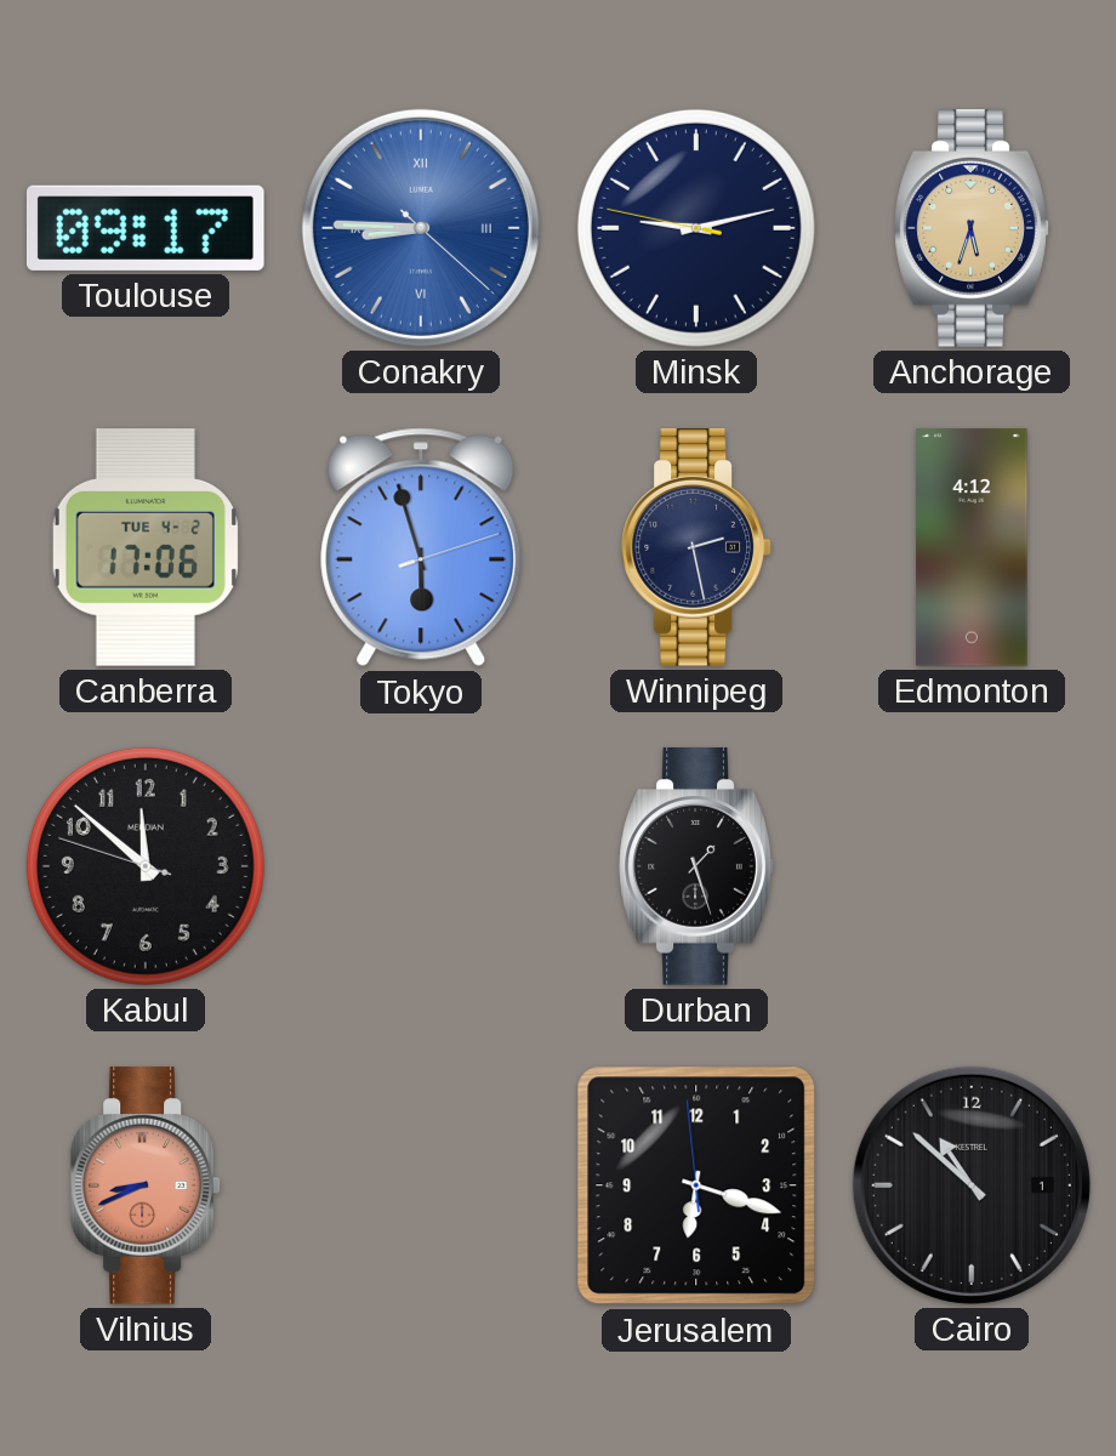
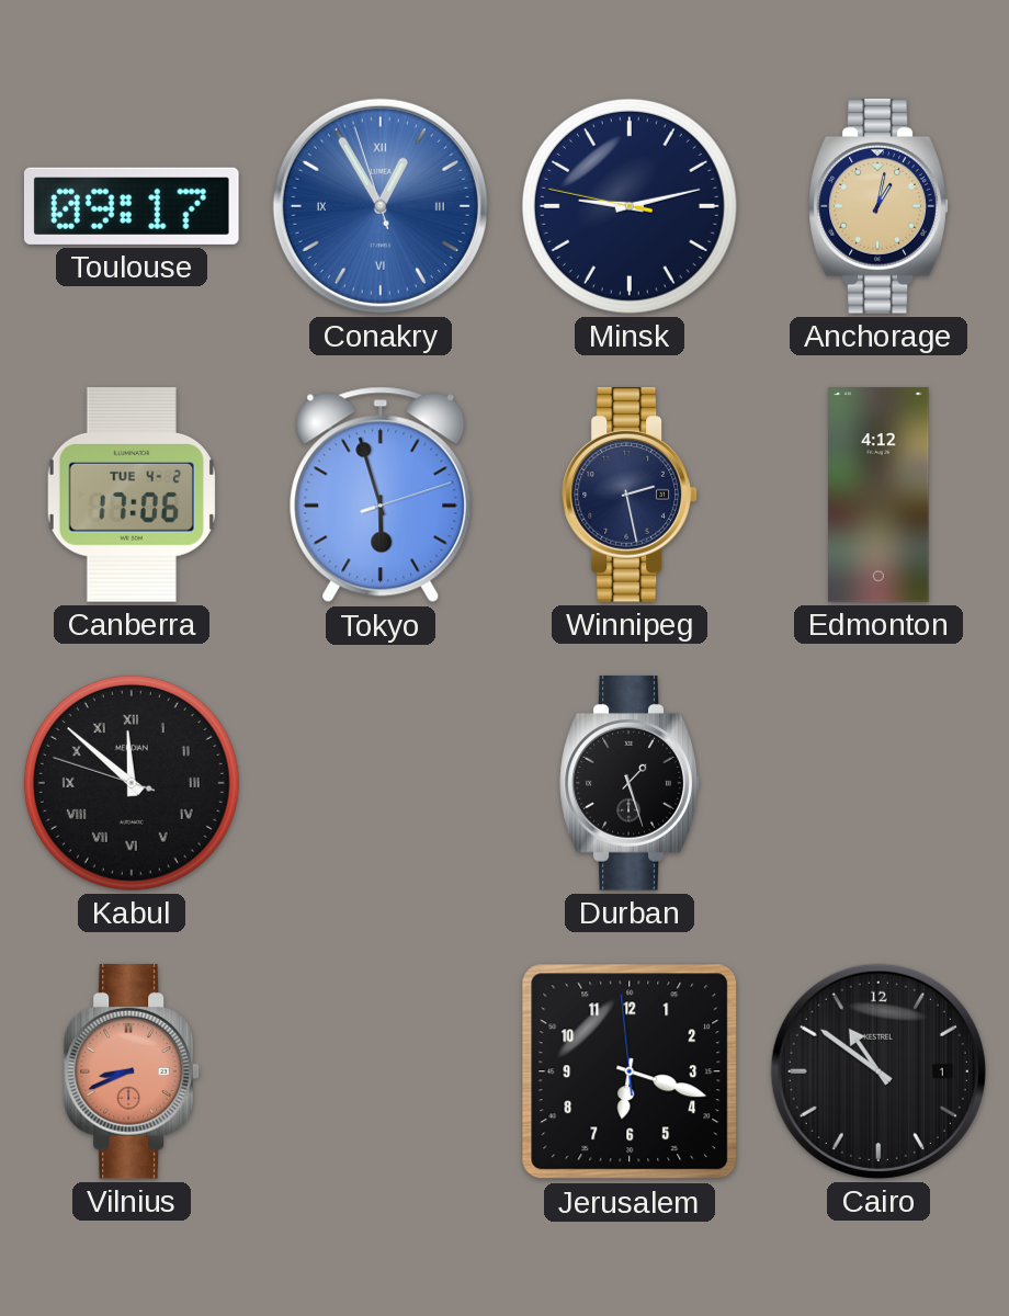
Conakry: 8:45 -> 12:54
Anchorage: 5:33 -> 1:02
Kabul numerals: Arabic -> Roman
Cairo: 10:52 -> 10:51
